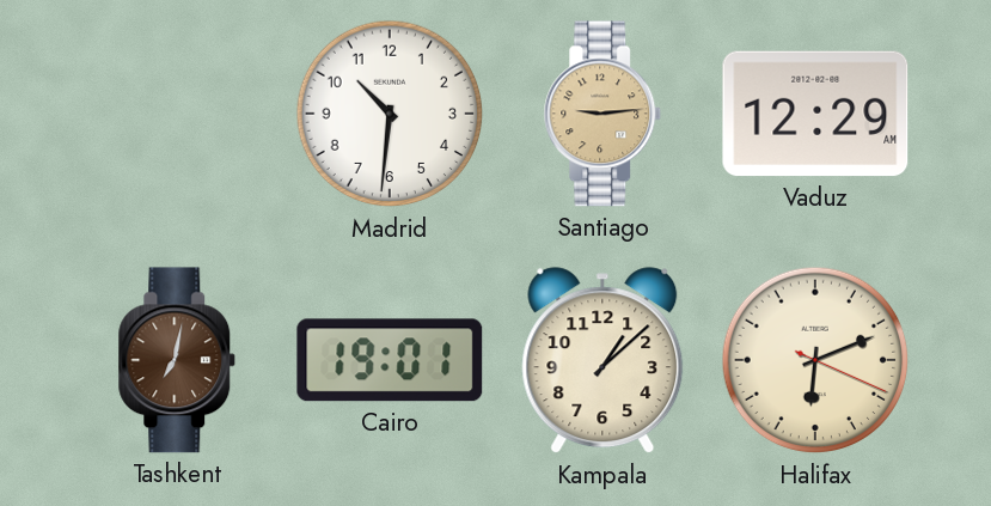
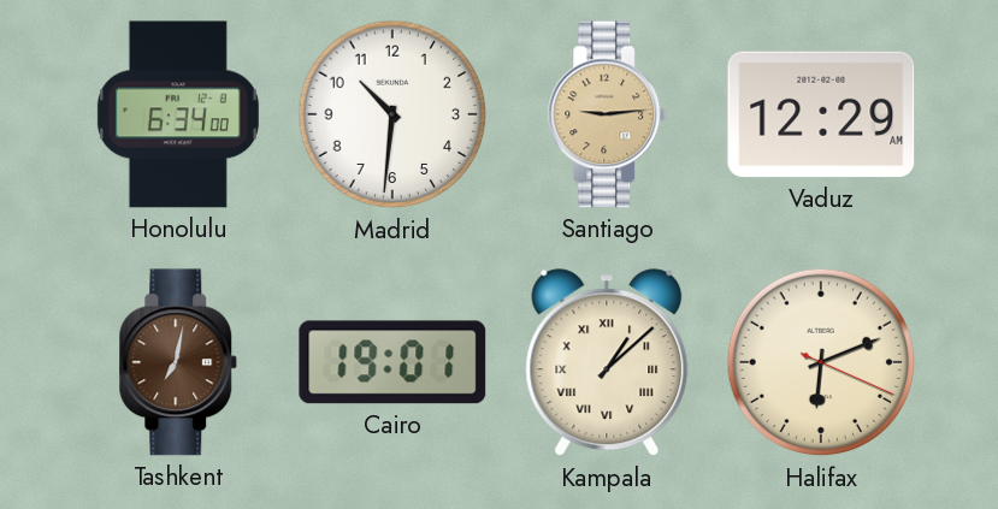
Honolulu: none -> 6:34
Kampala numerals: Arabic -> Roman
